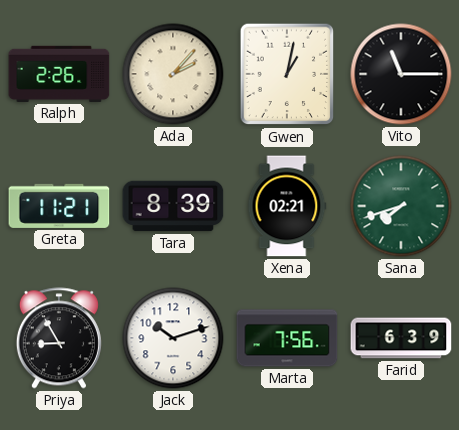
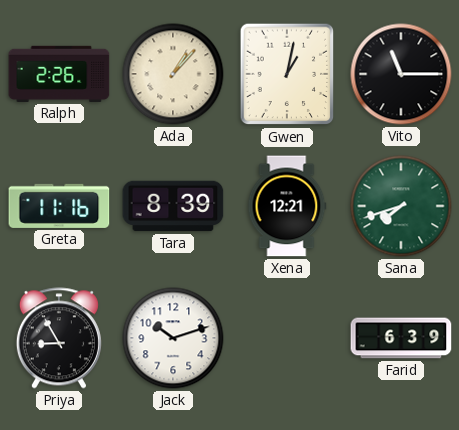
Ada: 2:07 -> 1:07
Greta: 11:21 -> 11:16
Xena: 02:21 -> 12:21
Marta: 7:56 -> none
